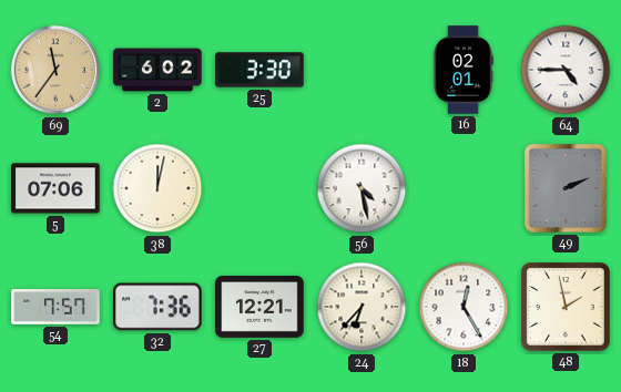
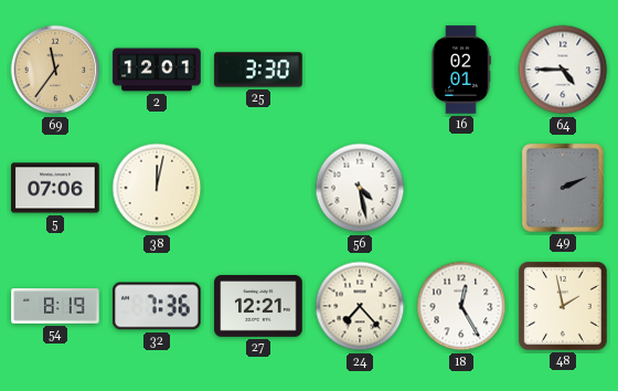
2: 6:02 -> 12:01
54: 7:57 -> 8:19
24: 6:37 -> 7:23
